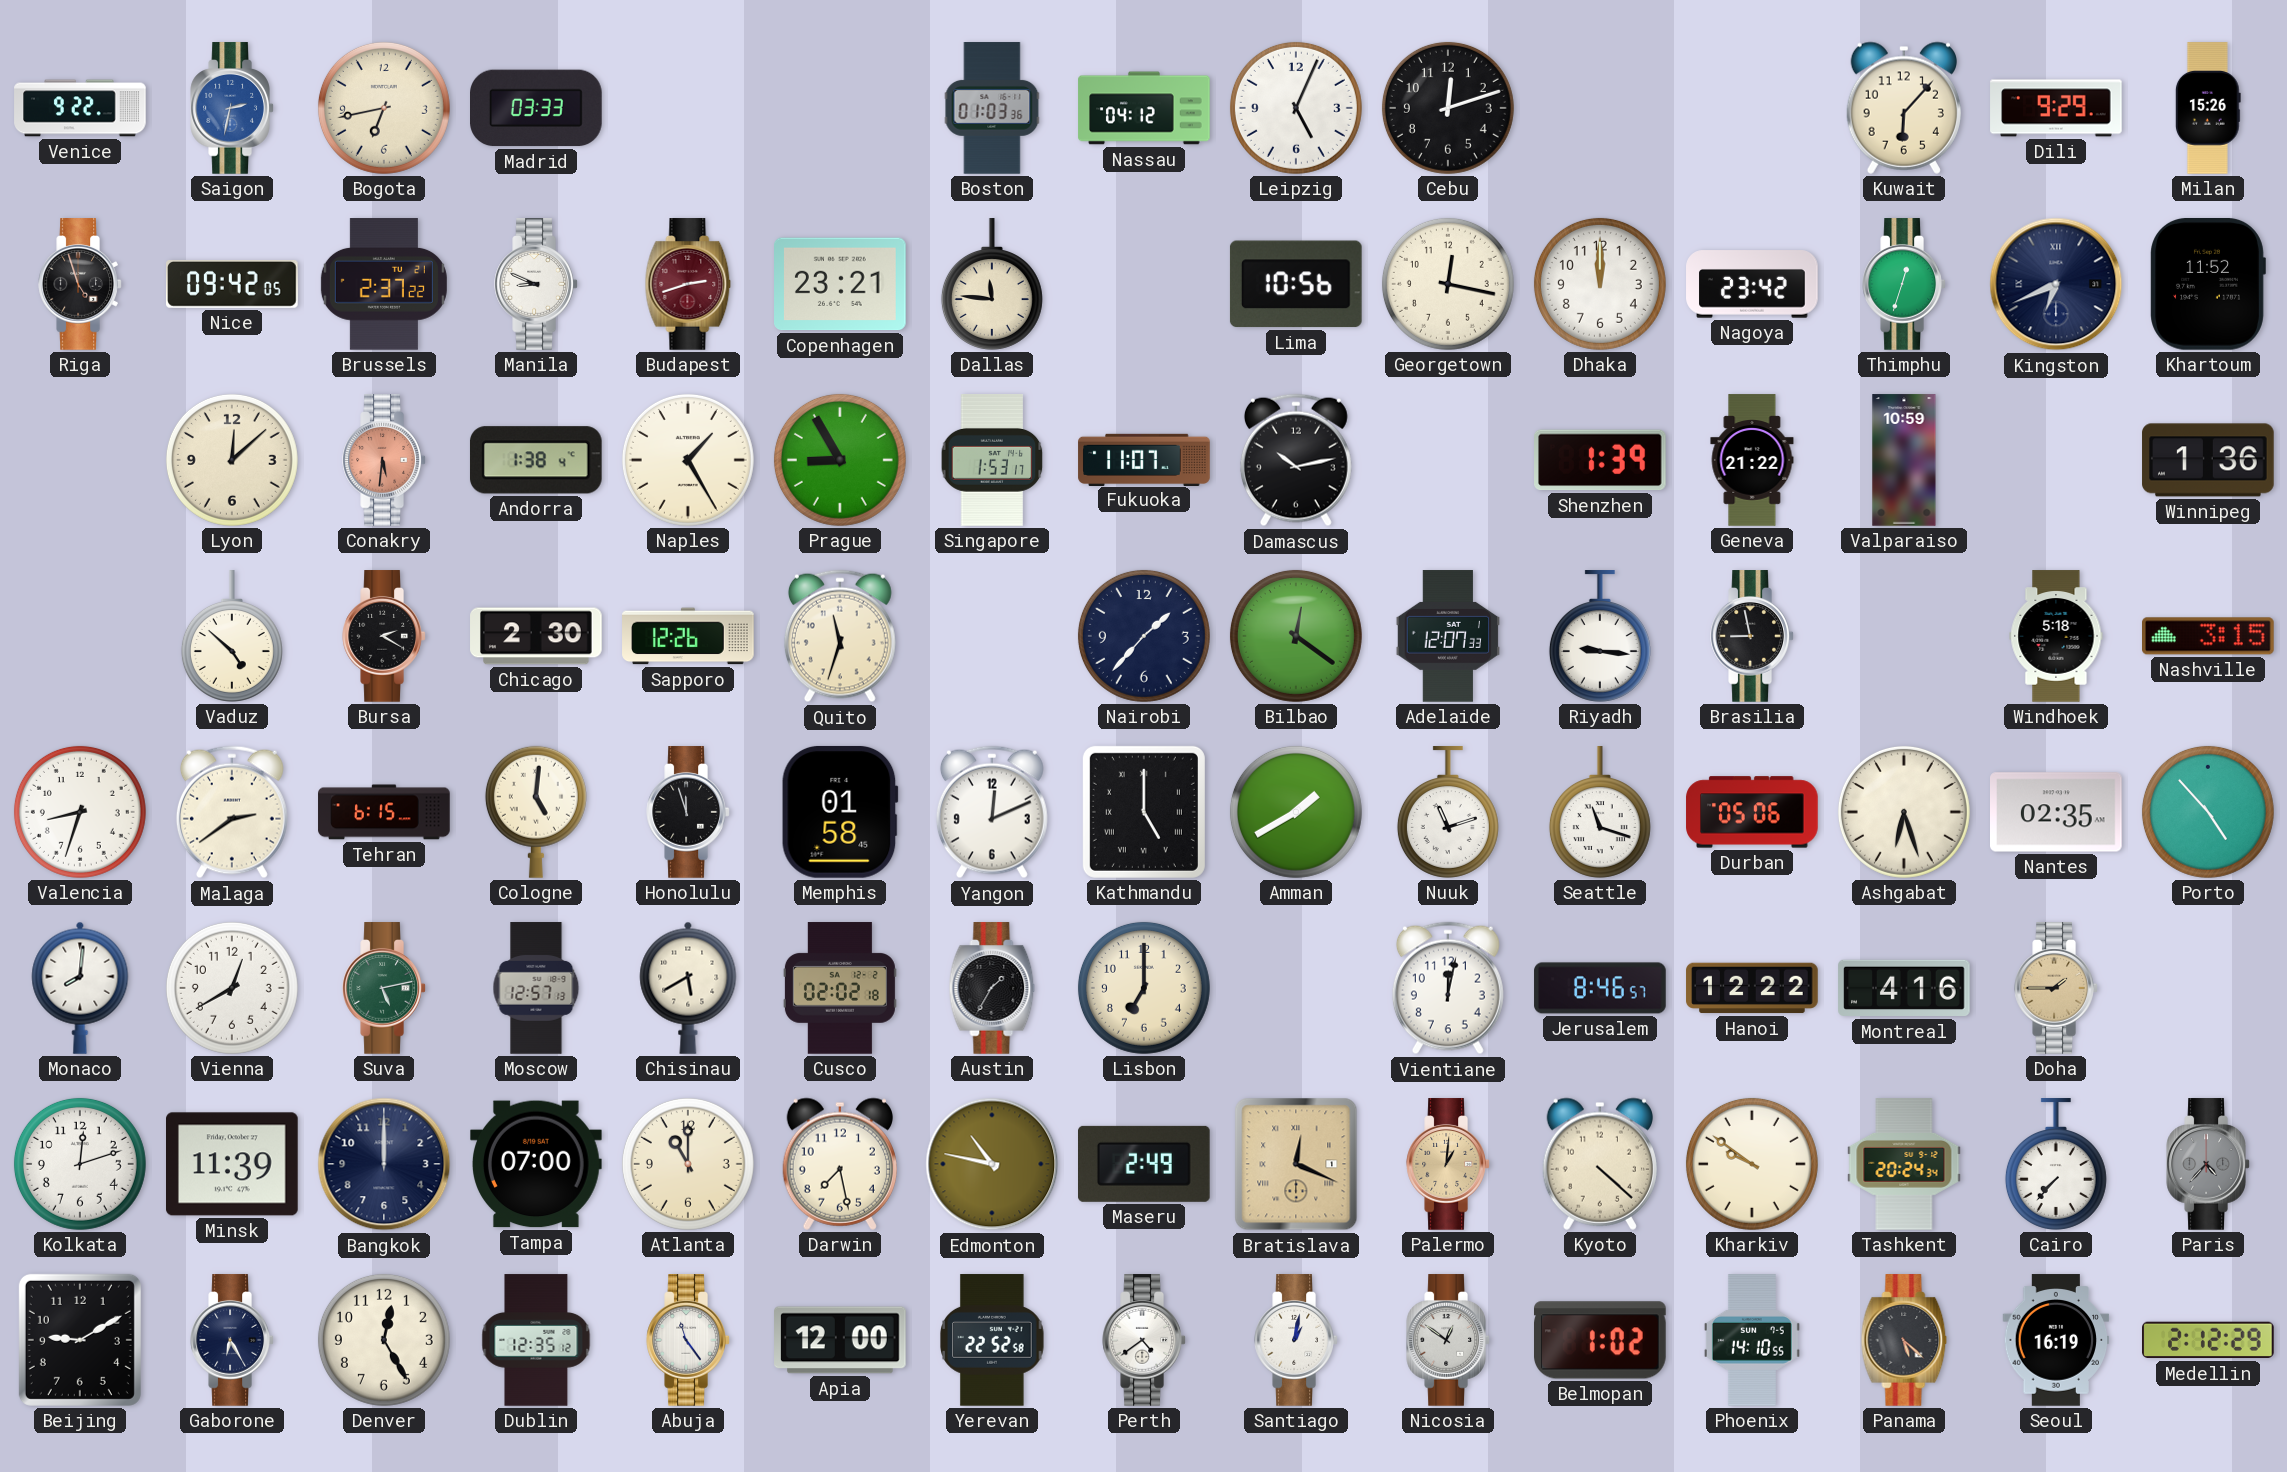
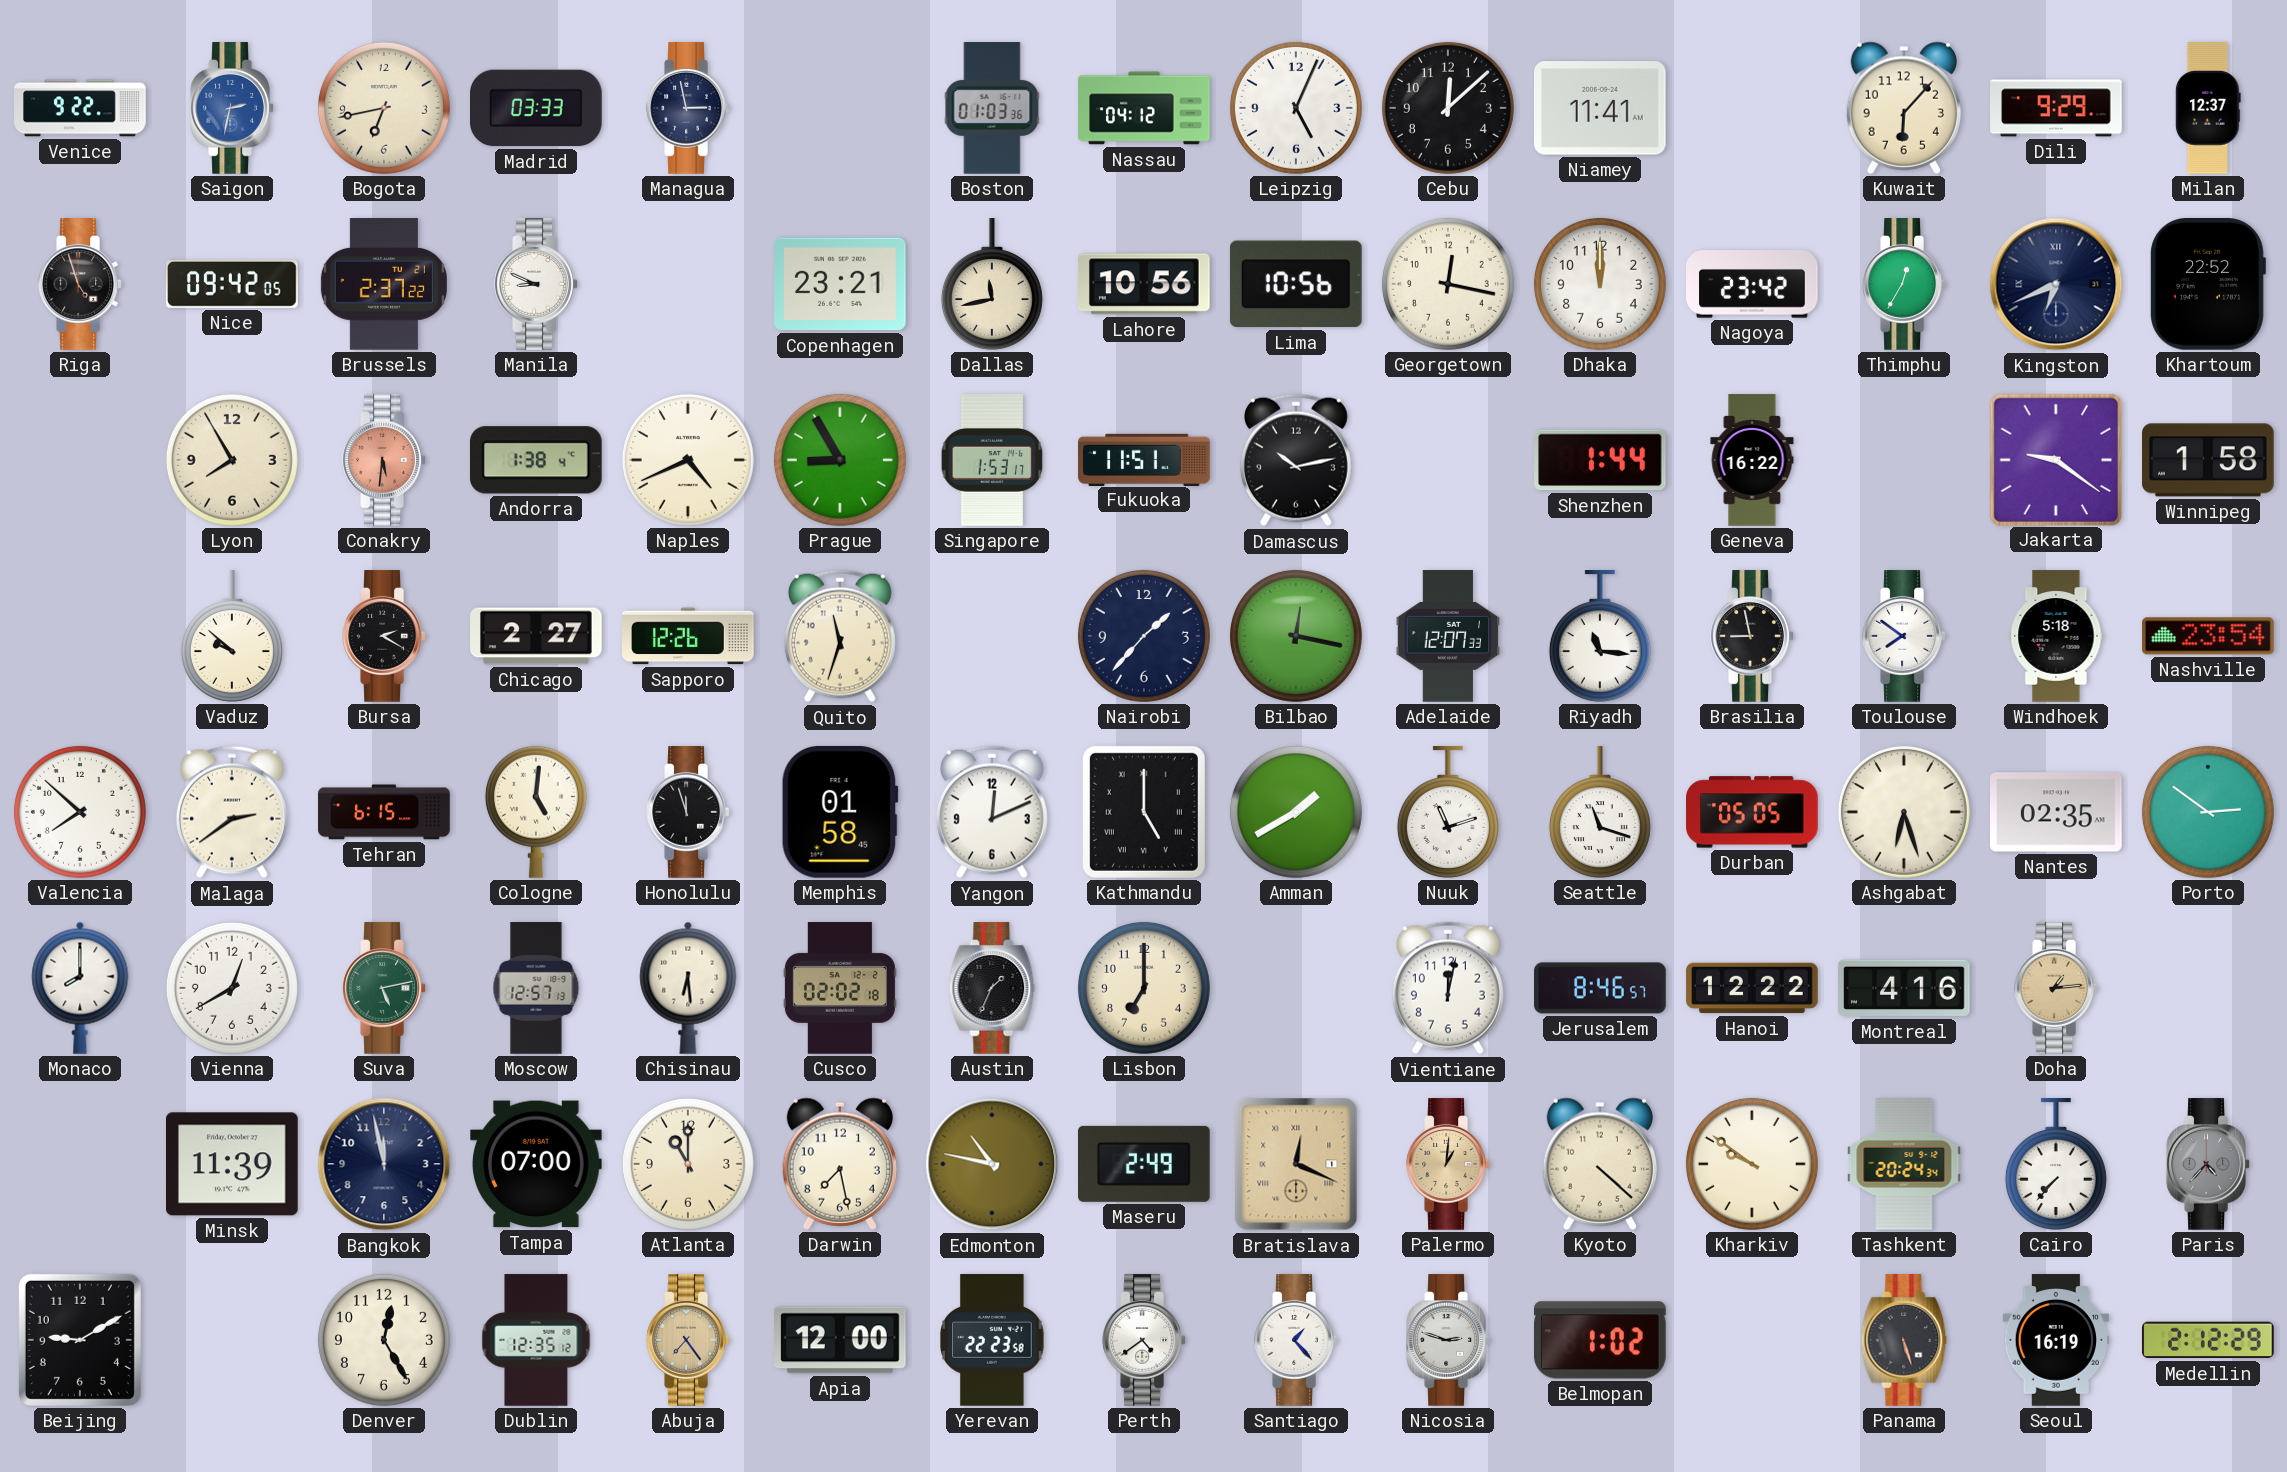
Managua: none -> 2:58
Cebu: 12:12 -> 12:08
Niamey: none -> 11:41
Milan: 15:26 -> 12:37
Budapest: 2:42 -> none
Dallas: 11:46 -> 11:43
Lahore: none -> 10:56
Thimphu: 12:33 -> 12:35
Khartoum: 11:52 -> 22:52
Lyon: 12:08 -> 7:55
Naples: 1:25 -> 4:41
Fukuoka: 11:07 -> 11:51
Shenzhen: 1:39 -> 1:44
Geneva: 21:22 -> 16:22
Valparaiso: 10:59 -> none
Jakarta: none -> 9:21
Winnipeg: 1:36 -> 1:58
Vaduz: 4:52 -> 9:52
Chicago: 2:30 -> 2:27
Bilbao: 12:21 -> 12:17
Riyadh: 9:16 -> 11:16
Toulouse: none -> 7:51
Nashville: 3:15 -> 23:54
Valencia: 8:33 -> 7:52
Durban: 05:06 -> 05:05
Porto: 4:53 -> 2:51
Monaco: 8:01 -> 8:00
Chisinau: 5:40 -> 6:29
Austin: 1:35 -> 1:34
Doha: 1:45 -> 1:14
Kolkata: 12:12 -> none
Bangkok: 12:00 -> 11:58
Gaborone: 6:25 -> none
Abuja: 11:24 -> 7:24
Abuja dial: white -> champagne
Yerevan: 22:52 -> 22:23
Santiago: 1:02 -> 1:23
Nicosia: 12:51 -> 2:48
Phoenix: 14:10 -> none
Panama: 5:22 -> 5:27
